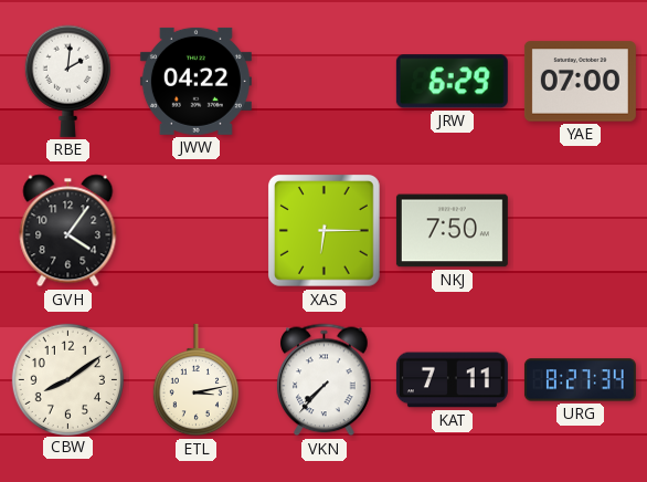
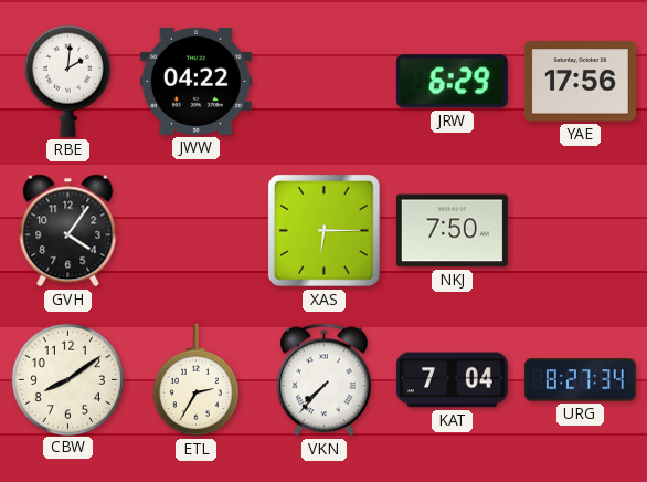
YAE: 07:00 -> 17:56
ETL: 3:13 -> 2:35
KAT: 7:11 -> 7:04
